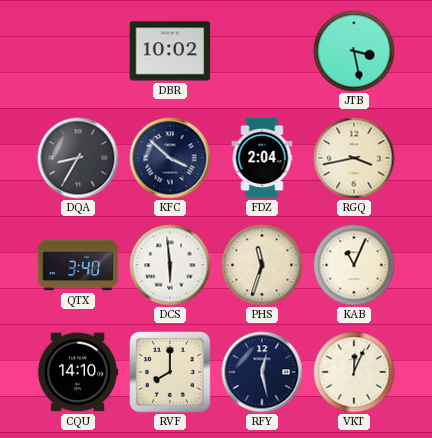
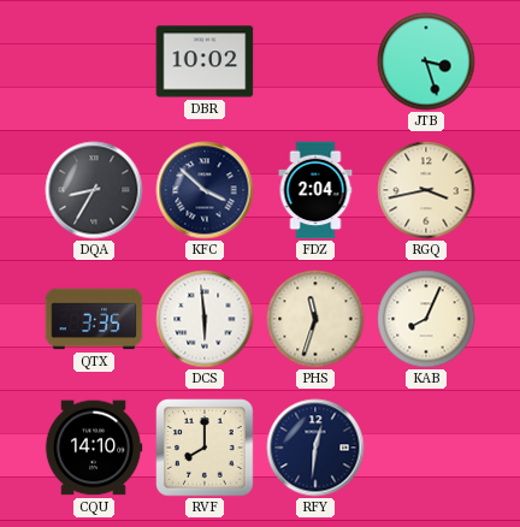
JTB: 3:28 -> 3:27
QTX: 3:40 -> 3:35
KAB: 11:04 -> 8:04
RFY: 12:28 -> 12:31
VKT: 12:04 -> none
